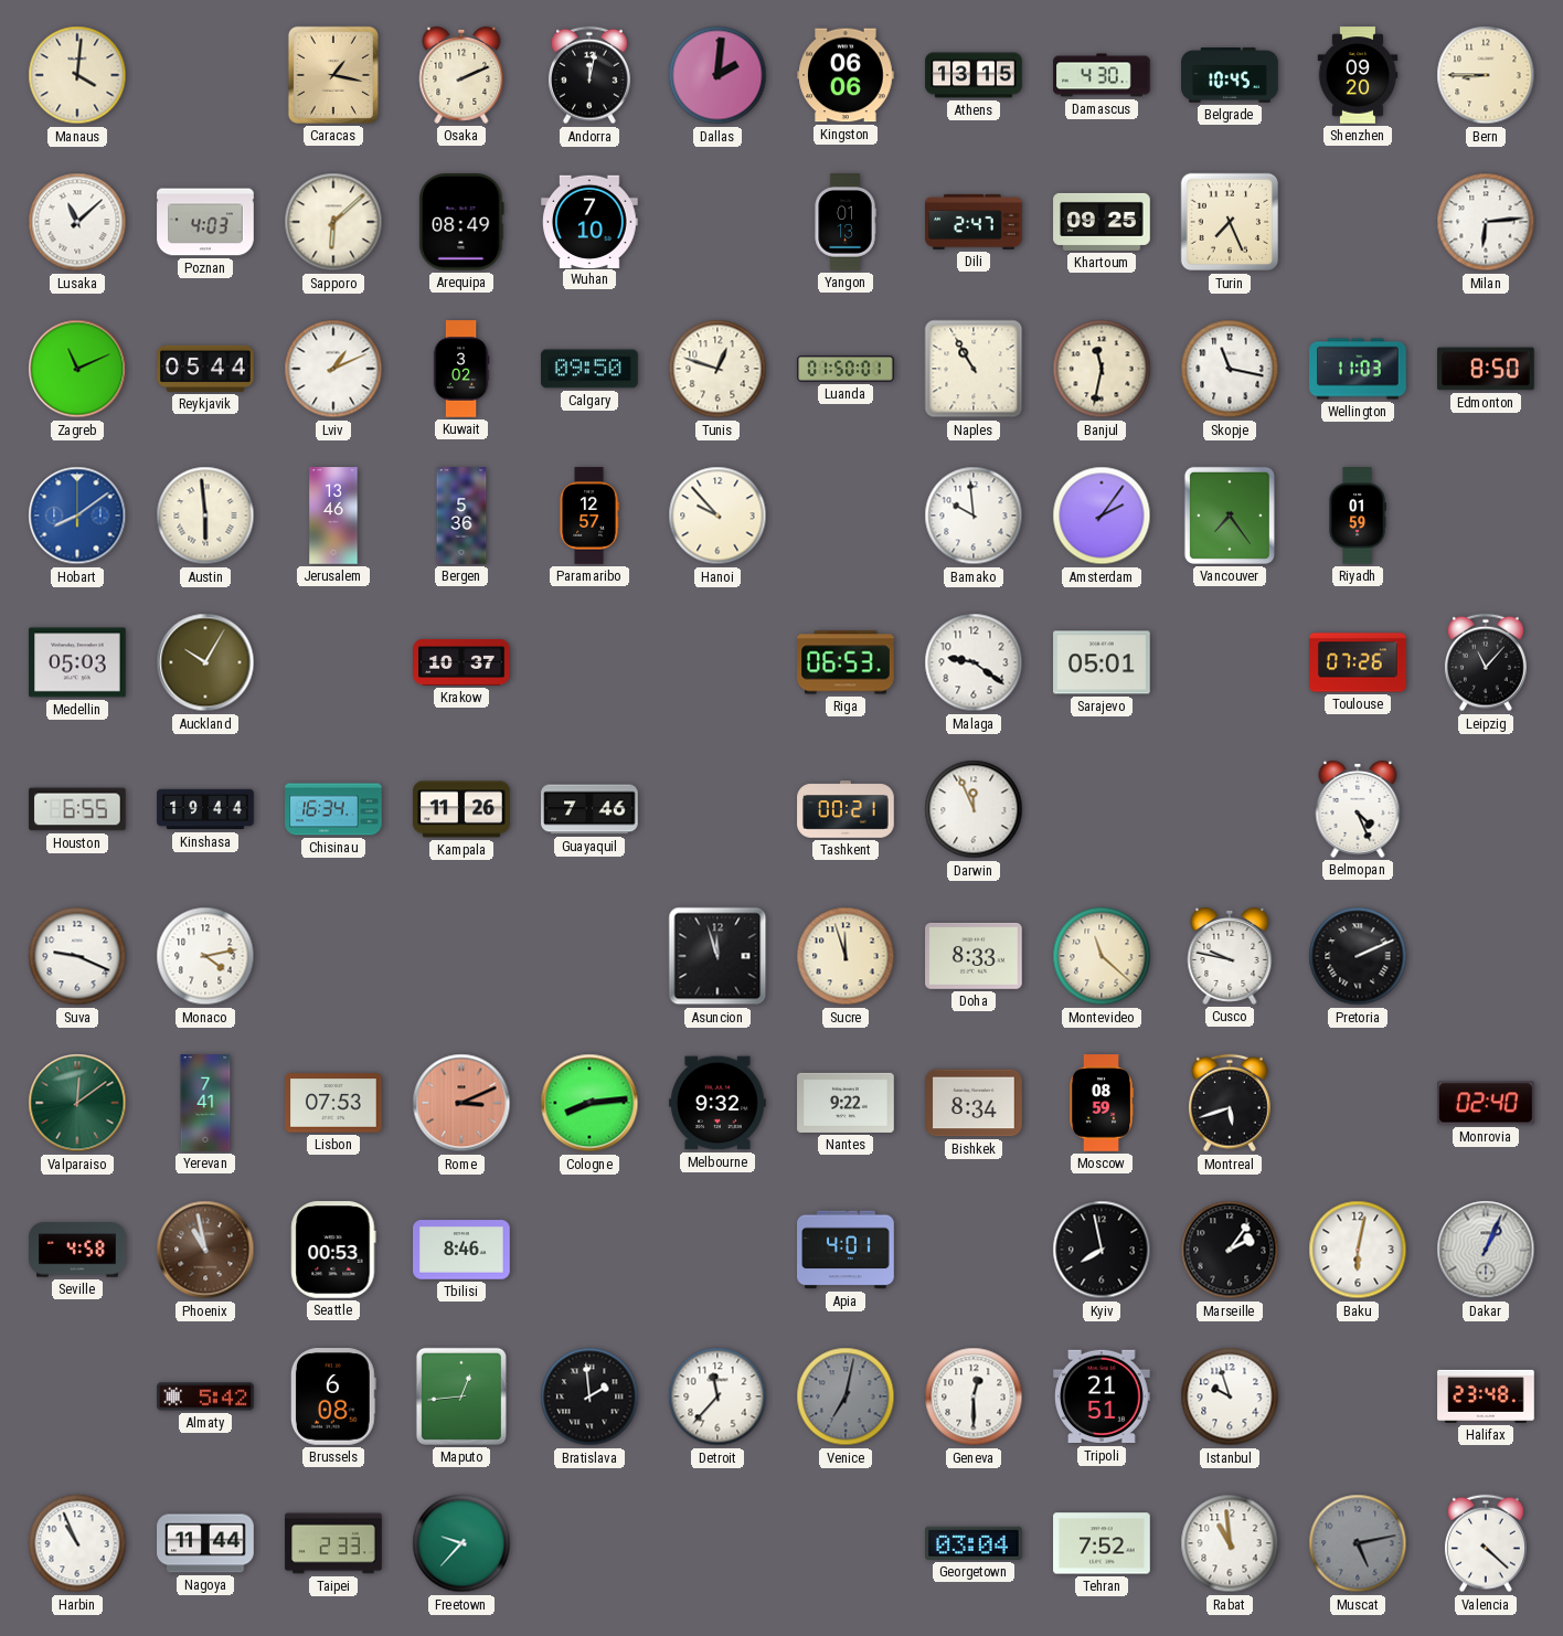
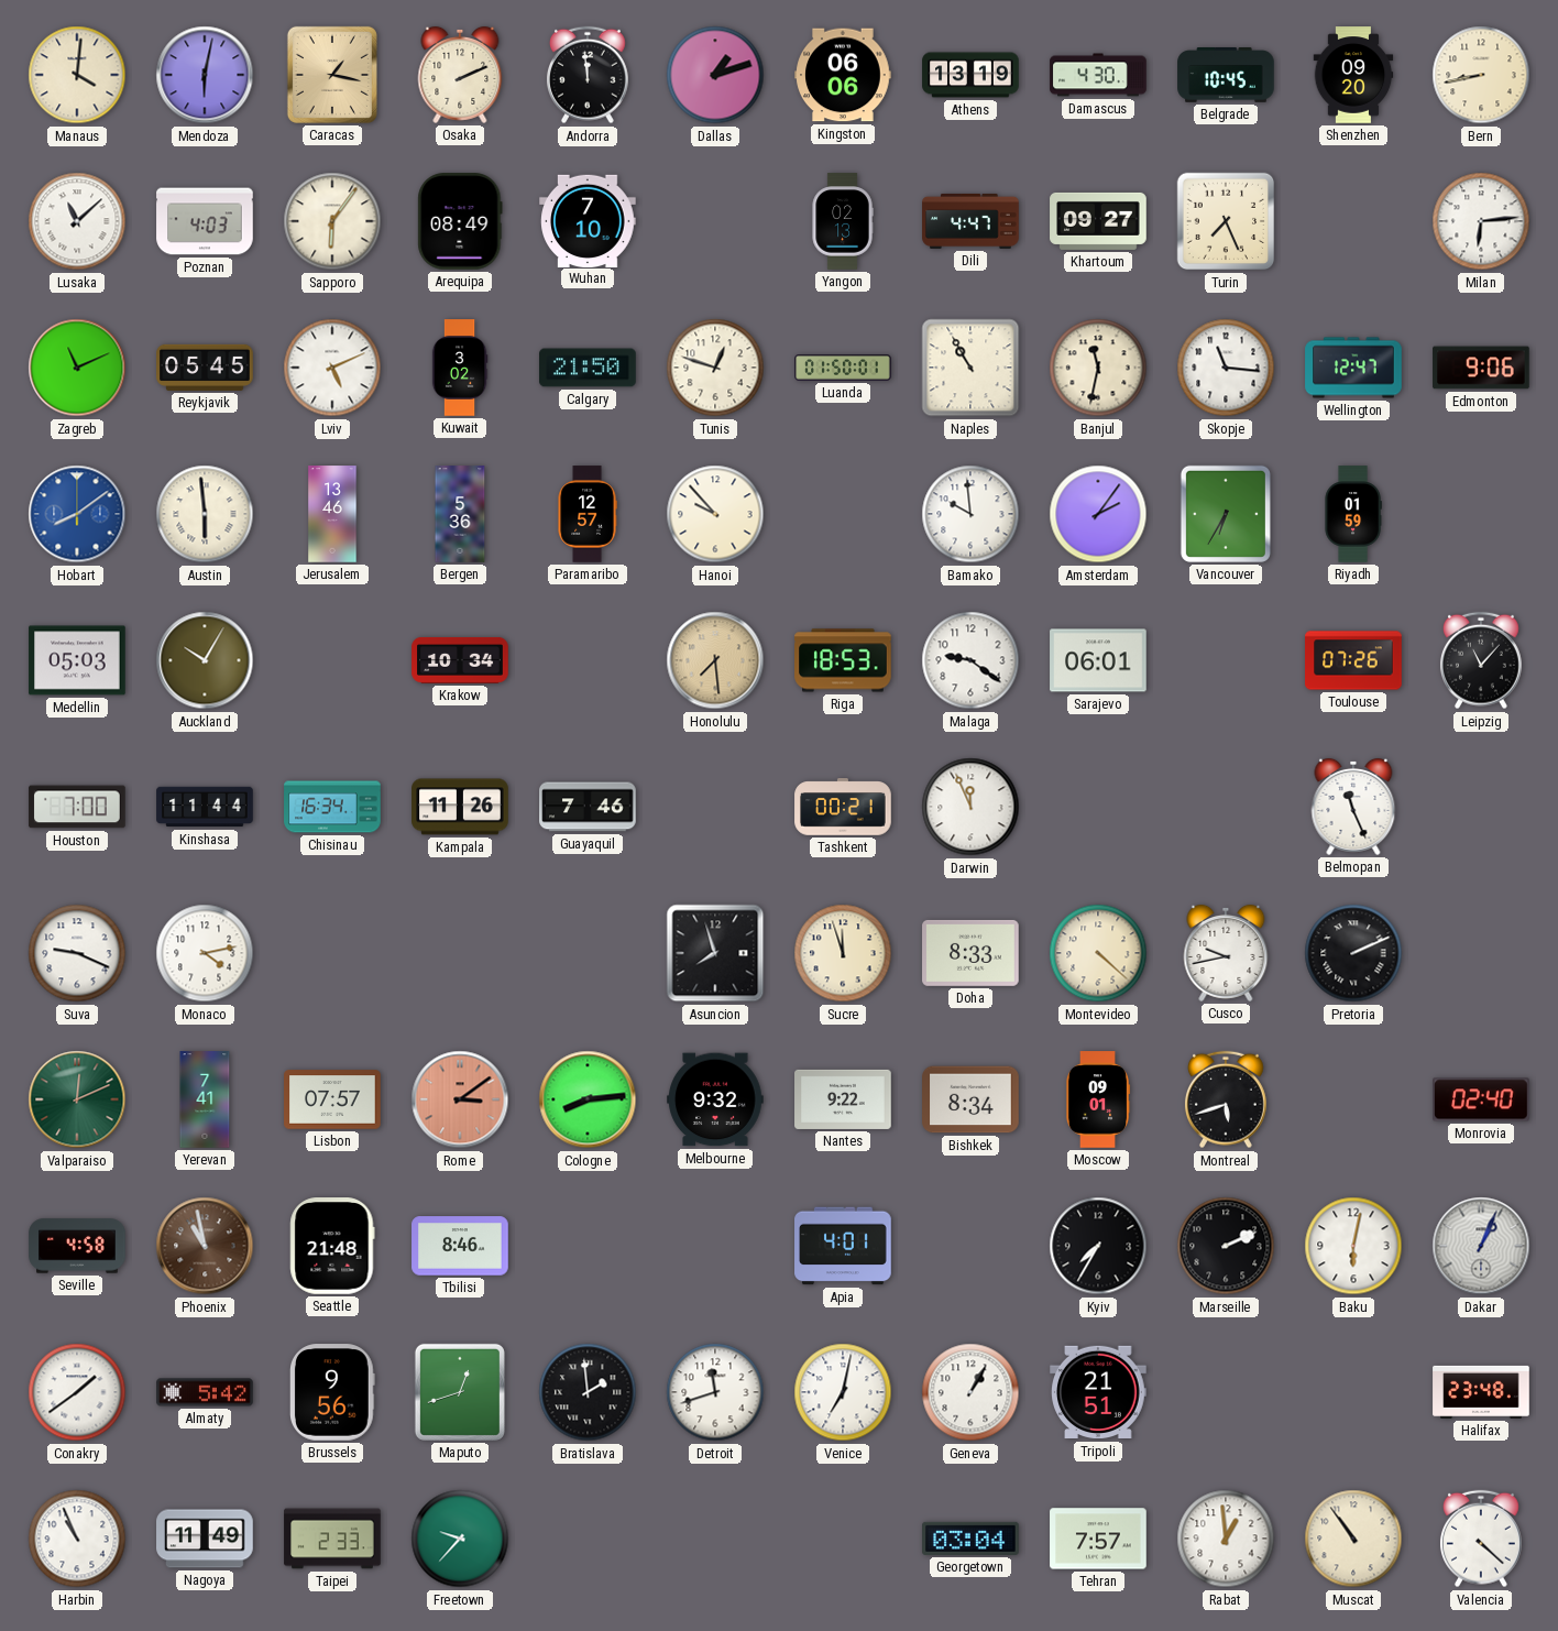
Mendoza: none -> 6:02
Andorra: 12:02 -> 11:59
Dallas: 2:01 -> 1:12
Athens: 13:15 -> 13:19
Bern: 8:45 -> 8:43
Sapporo: 6:08 -> 6:06
Yangon: 01:13 -> 02:13
Dili: 2:47 -> 4:47
Khartoum: 09:25 -> 09:27
Reykjavik: 05:44 -> 05:45
Lviv: 1:11 -> 5:11
Calgary: 09:50 -> 21:50
Skopje: 11:17 -> 11:16
Wellington: 11:03 -> 12:47
Edmonton: 8:50 -> 9:06
Vancouver: 7:24 -> 6:35
Krakow: 10:37 -> 10:34
Honolulu: none -> 7:29
Riga: 06:53 -> 18:53
Sarajevo: 05:01 -> 06:01
Houston: 6:55 -> 7:00
Kinshasa: 19:44 -> 11:44
Belmopan: 4:26 -> 11:26
Asuncion: 11:57 -> 7:57
Montevideo: 11:22 -> 4:22
Cusco: 9:47 -> 9:43
Valparaiso: 12:09 -> 12:11
Lisbon: 07:53 -> 07:57
Rome: 3:11 -> 3:09
Moscow: 08:59 -> 09:01
Seattle: 00:53 -> 21:48
Kyiv: 7:58 -> 7:35
Marseille: 2:06 -> 2:11
Conakry: none -> 1:39
Brussels: 6:08 -> 9:56
Maputo: 12:44 -> 12:42
Detroit: 11:37 -> 11:42
Venice dial: grey -> white
Geneva: 12:30 -> 1:05
Istanbul: 9:57 -> none
Nagoya: 11:44 -> 11:49
Tehran: 7:52 -> 7:57
Rabat: 10:59 -> 12:59
Muscat: 5:13 -> 10:54
Muscat dial: grey -> cream
